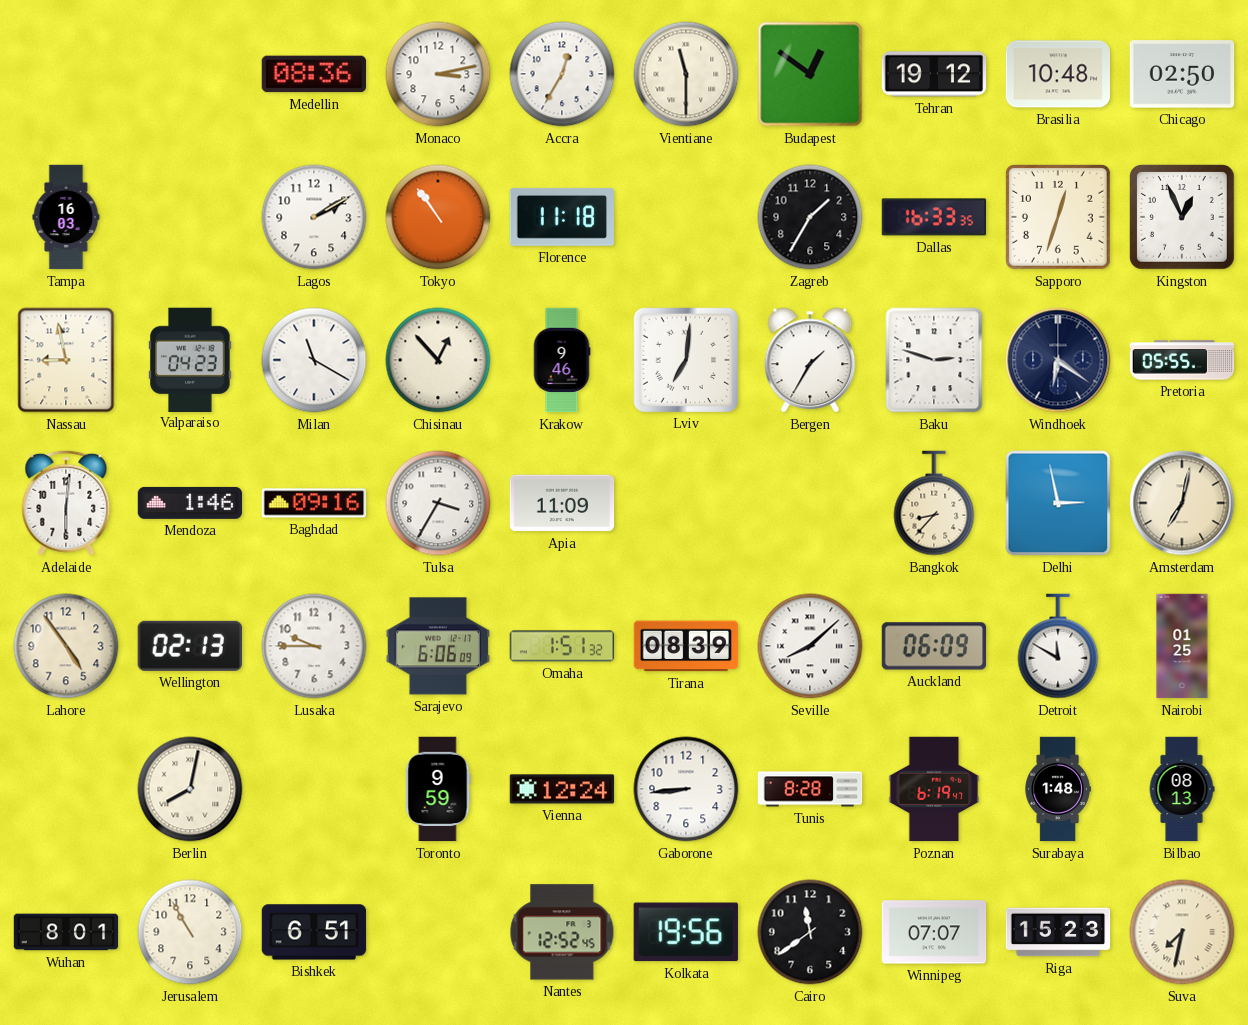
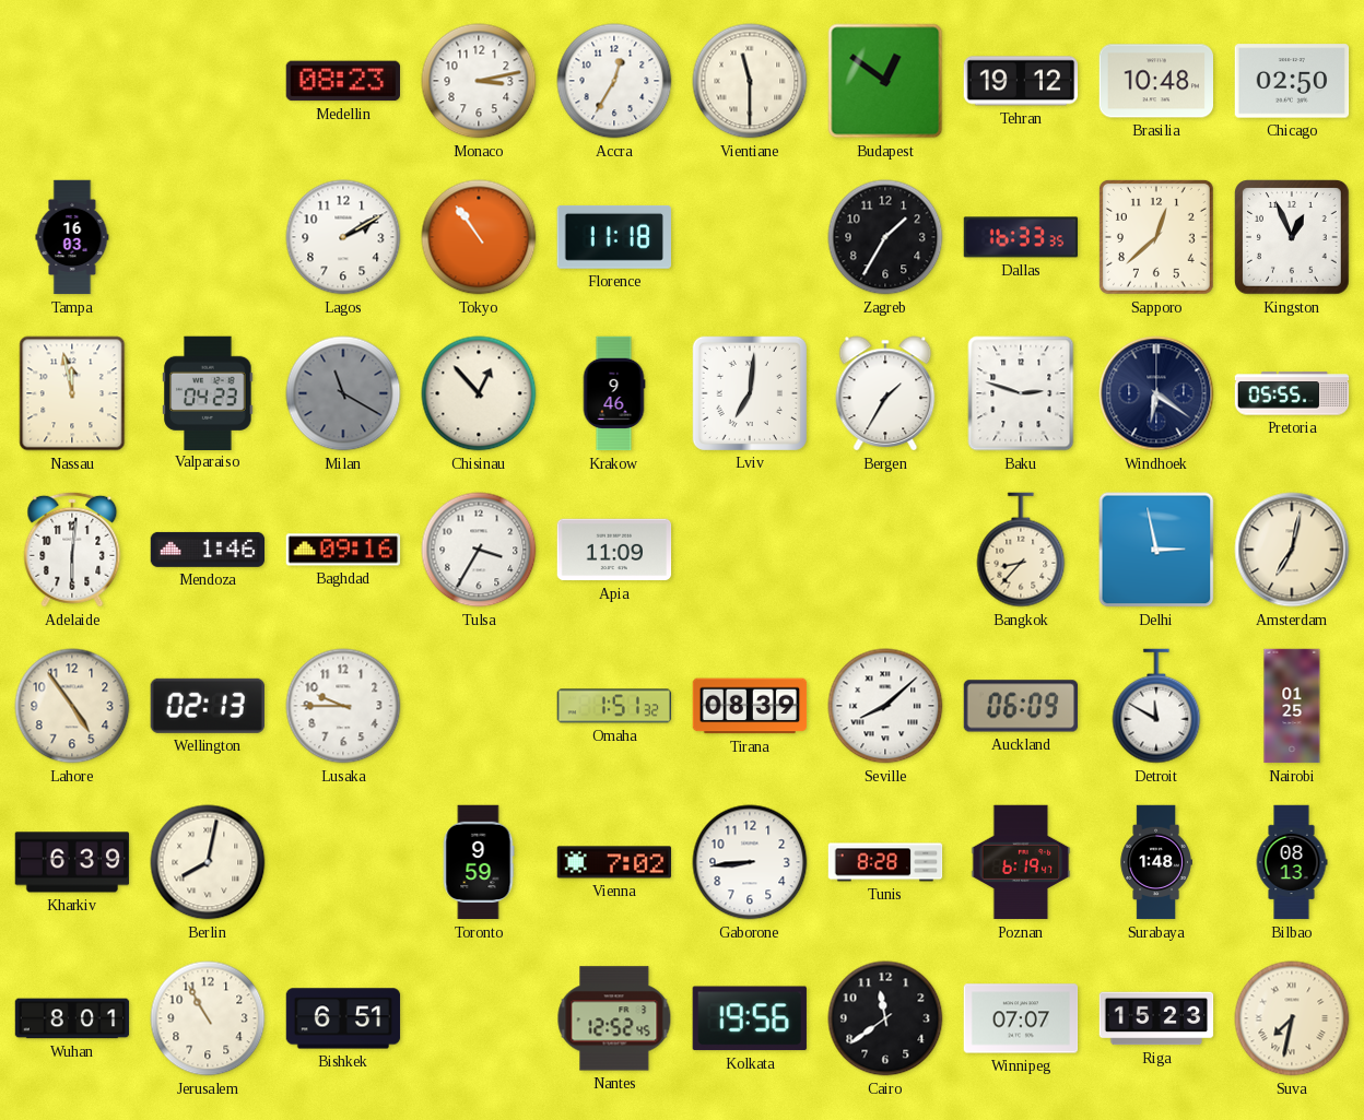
Medellin: 08:36 -> 08:23
Sapporo: 12:33 -> 12:38
Nassau: 8:58 -> 11:58
Milan dial: white -> grey
Sarajevo: 6:06 -> none
Kharkiv: none -> 6:39
Vienna: 12:24 -> 7:02
